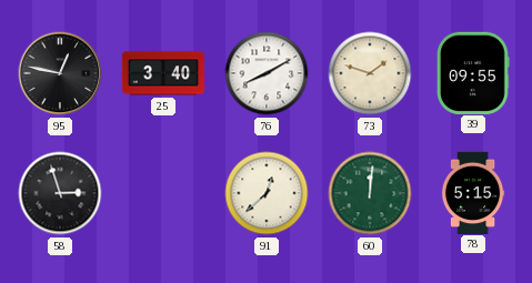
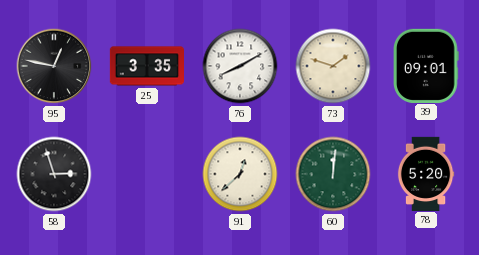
25: 3:40 -> 3:35
39: 09:55 -> 09:01
78: 5:15 -> 5:20
